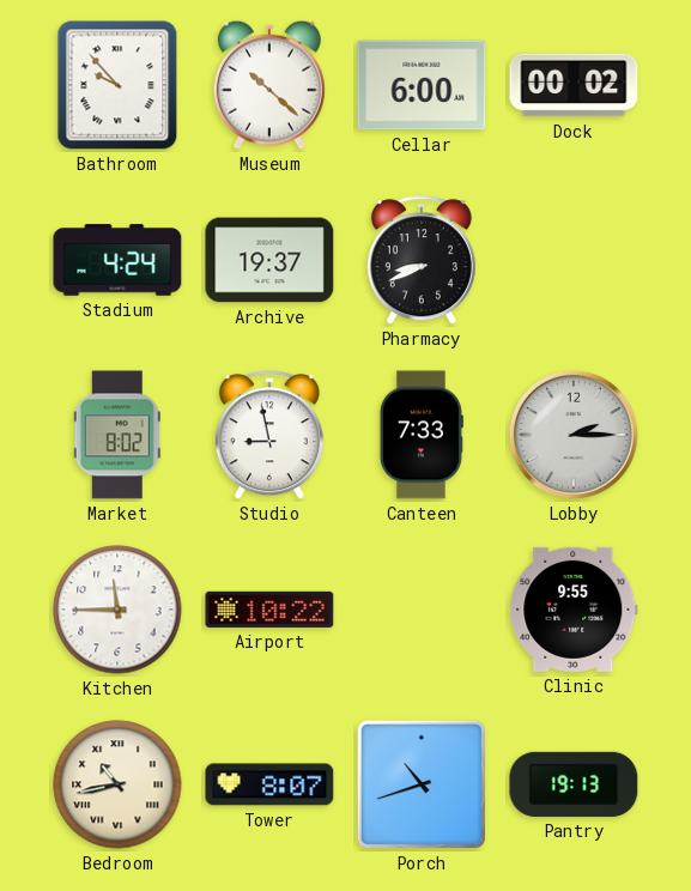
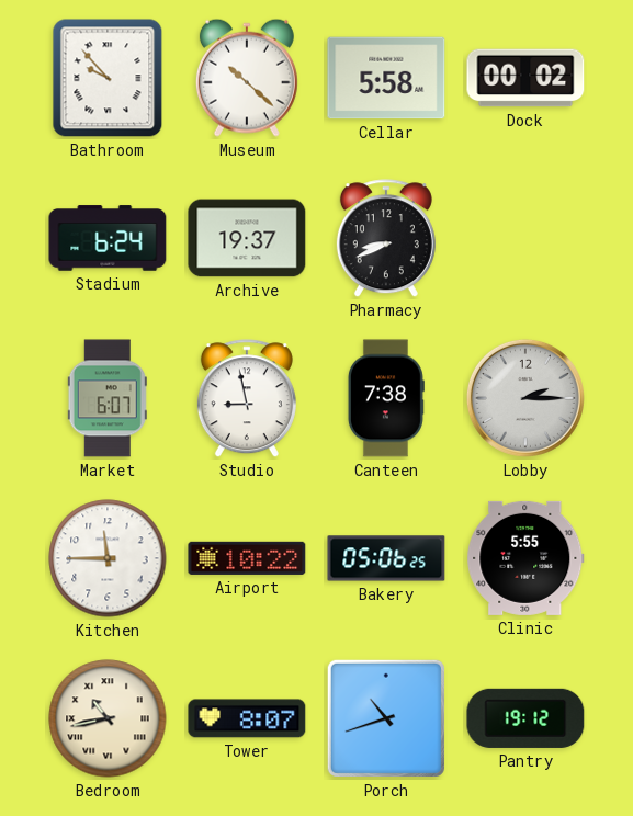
Cellar: 6:00 -> 5:58
Stadium: 4:24 -> 6:24
Market: 8:02 -> 6:07
Canteen: 7:33 -> 7:38
Bakery: none -> 05:06
Clinic: 9:55 -> 5:55
Pantry: 19:13 -> 19:12
